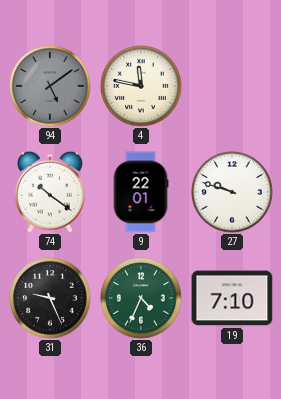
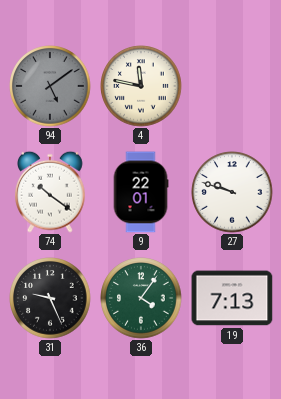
36: 4:34 -> 4:06
19: 7:10 -> 7:13
